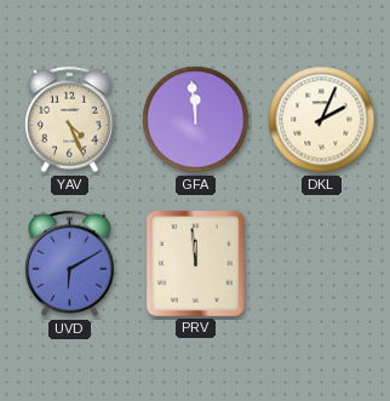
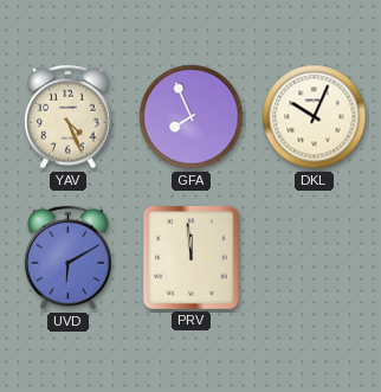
GFA: 11:59 -> 7:56
DKL: 2:04 -> 10:04
